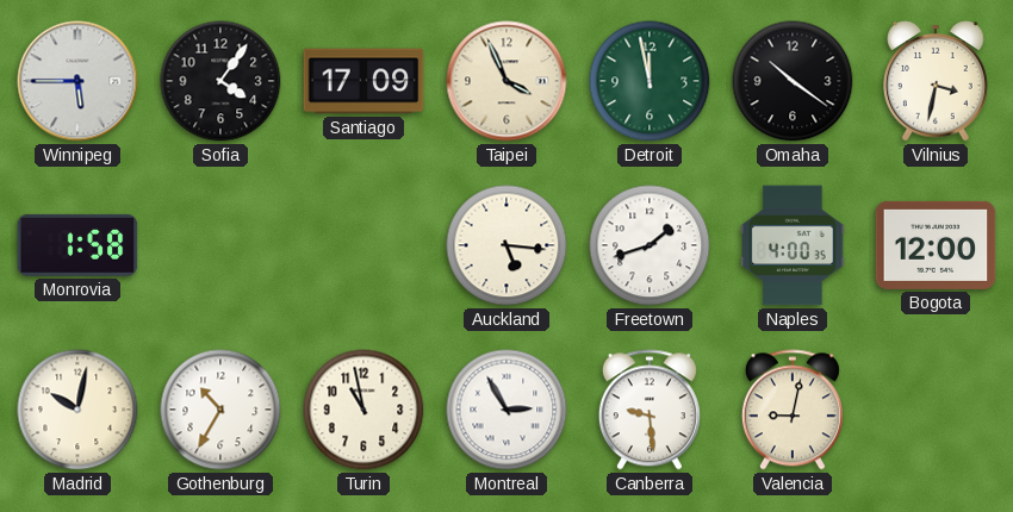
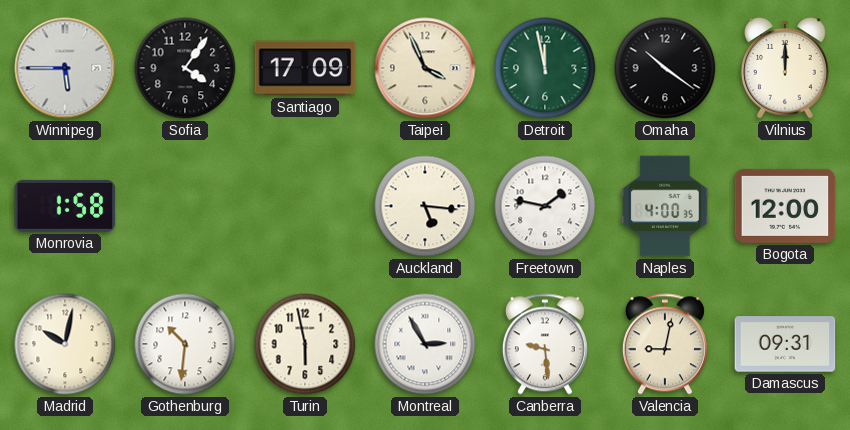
Vilnius: 3:32 -> 12:00
Freetown: 1:42 -> 1:47
Gothenburg: 10:35 -> 10:31
Turin: 10:58 -> 5:58
Damascus: none -> 09:31
